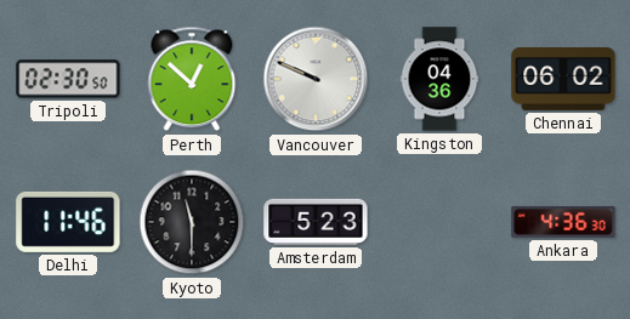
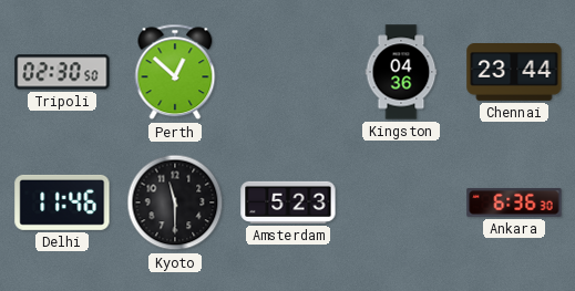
Vancouver: 9:49 -> none
Chennai: 06:02 -> 23:44
Ankara: 4:36 -> 6:36
